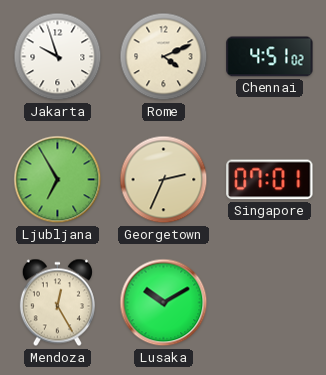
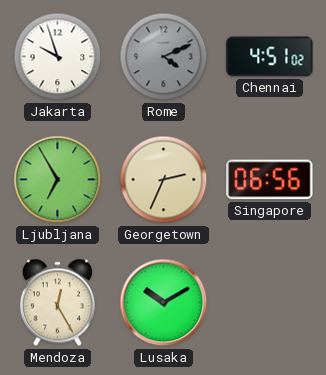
Rome dial: cream -> grey
Singapore: 07:01 -> 06:56
